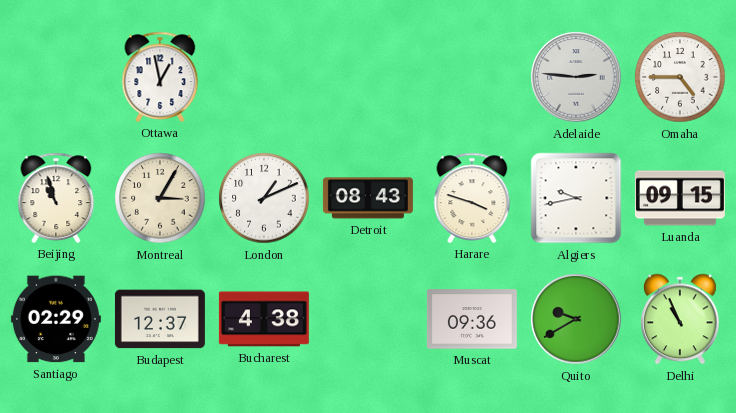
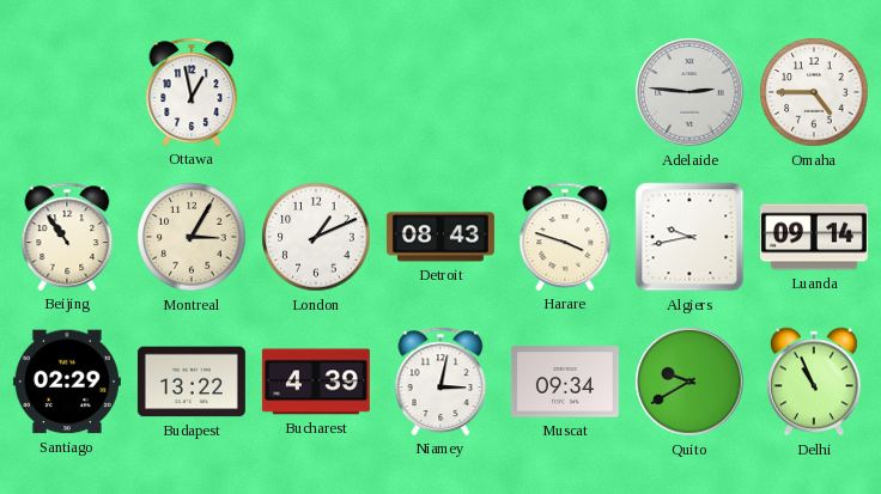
Beijing: 10:57 -> 10:54
Luanda: 09:15 -> 09:14
Budapest: 12:37 -> 13:22
Bucharest: 4:38 -> 4:39
Niamey: none -> 3:02
Muscat: 09:36 -> 09:34
